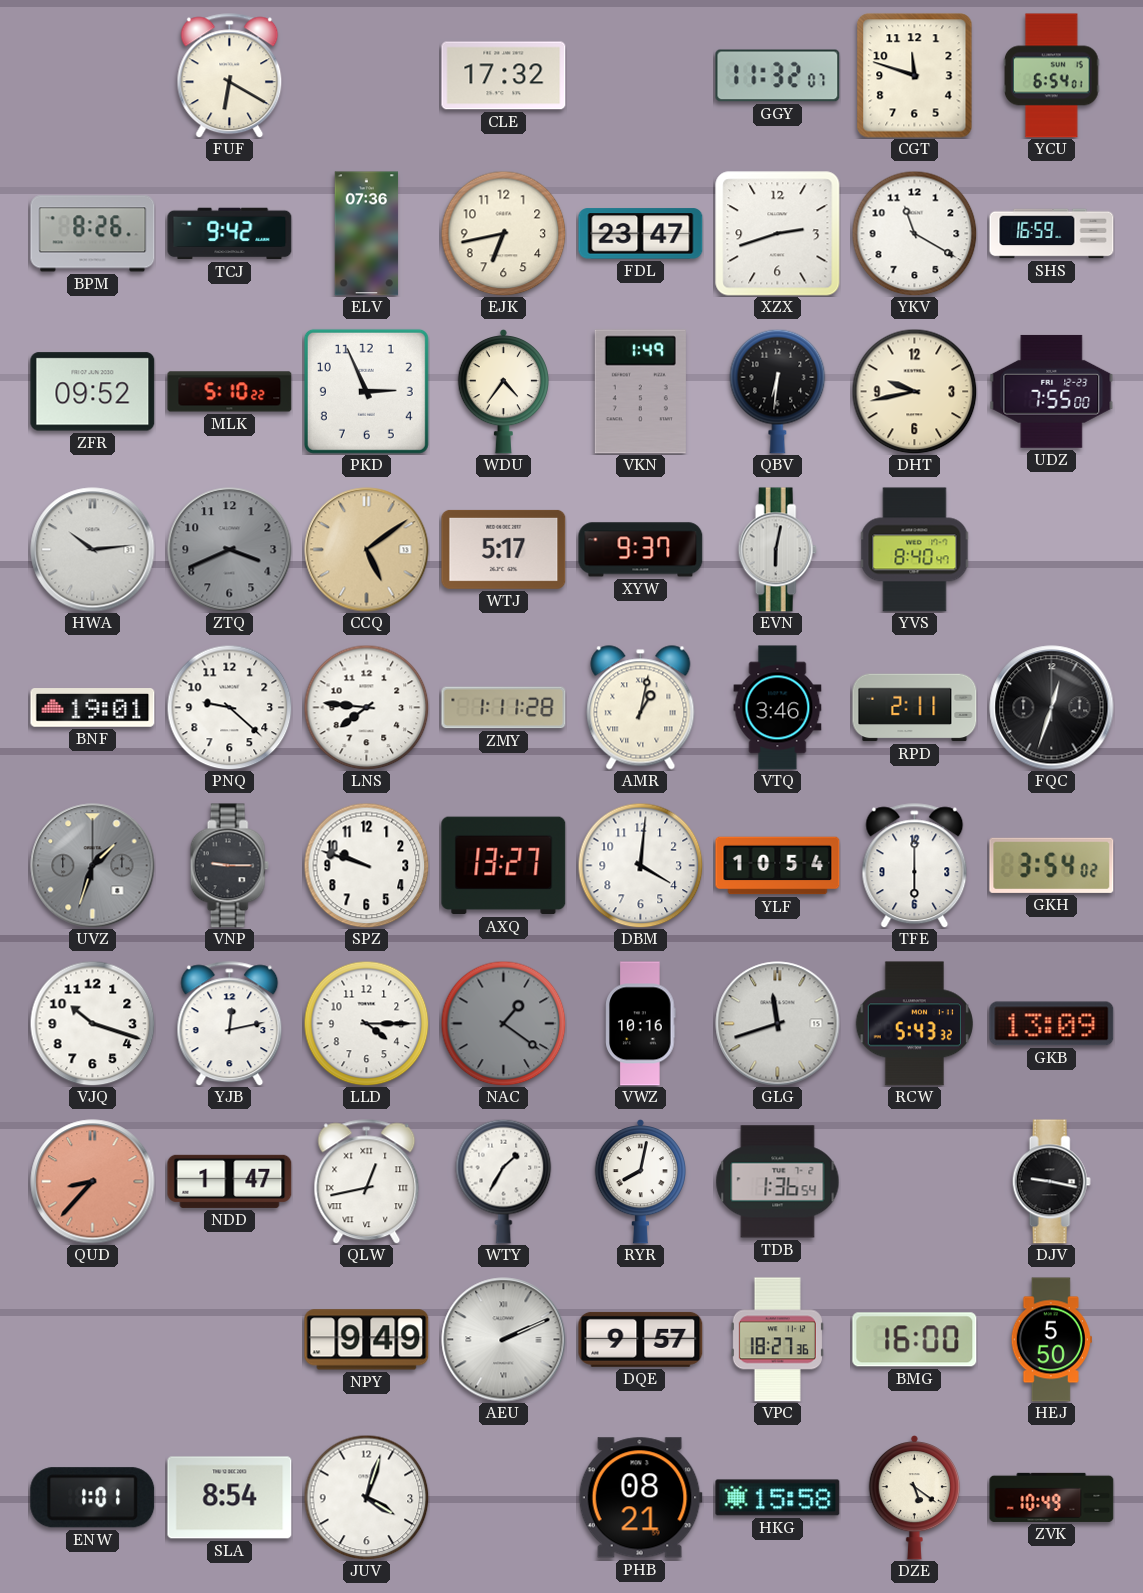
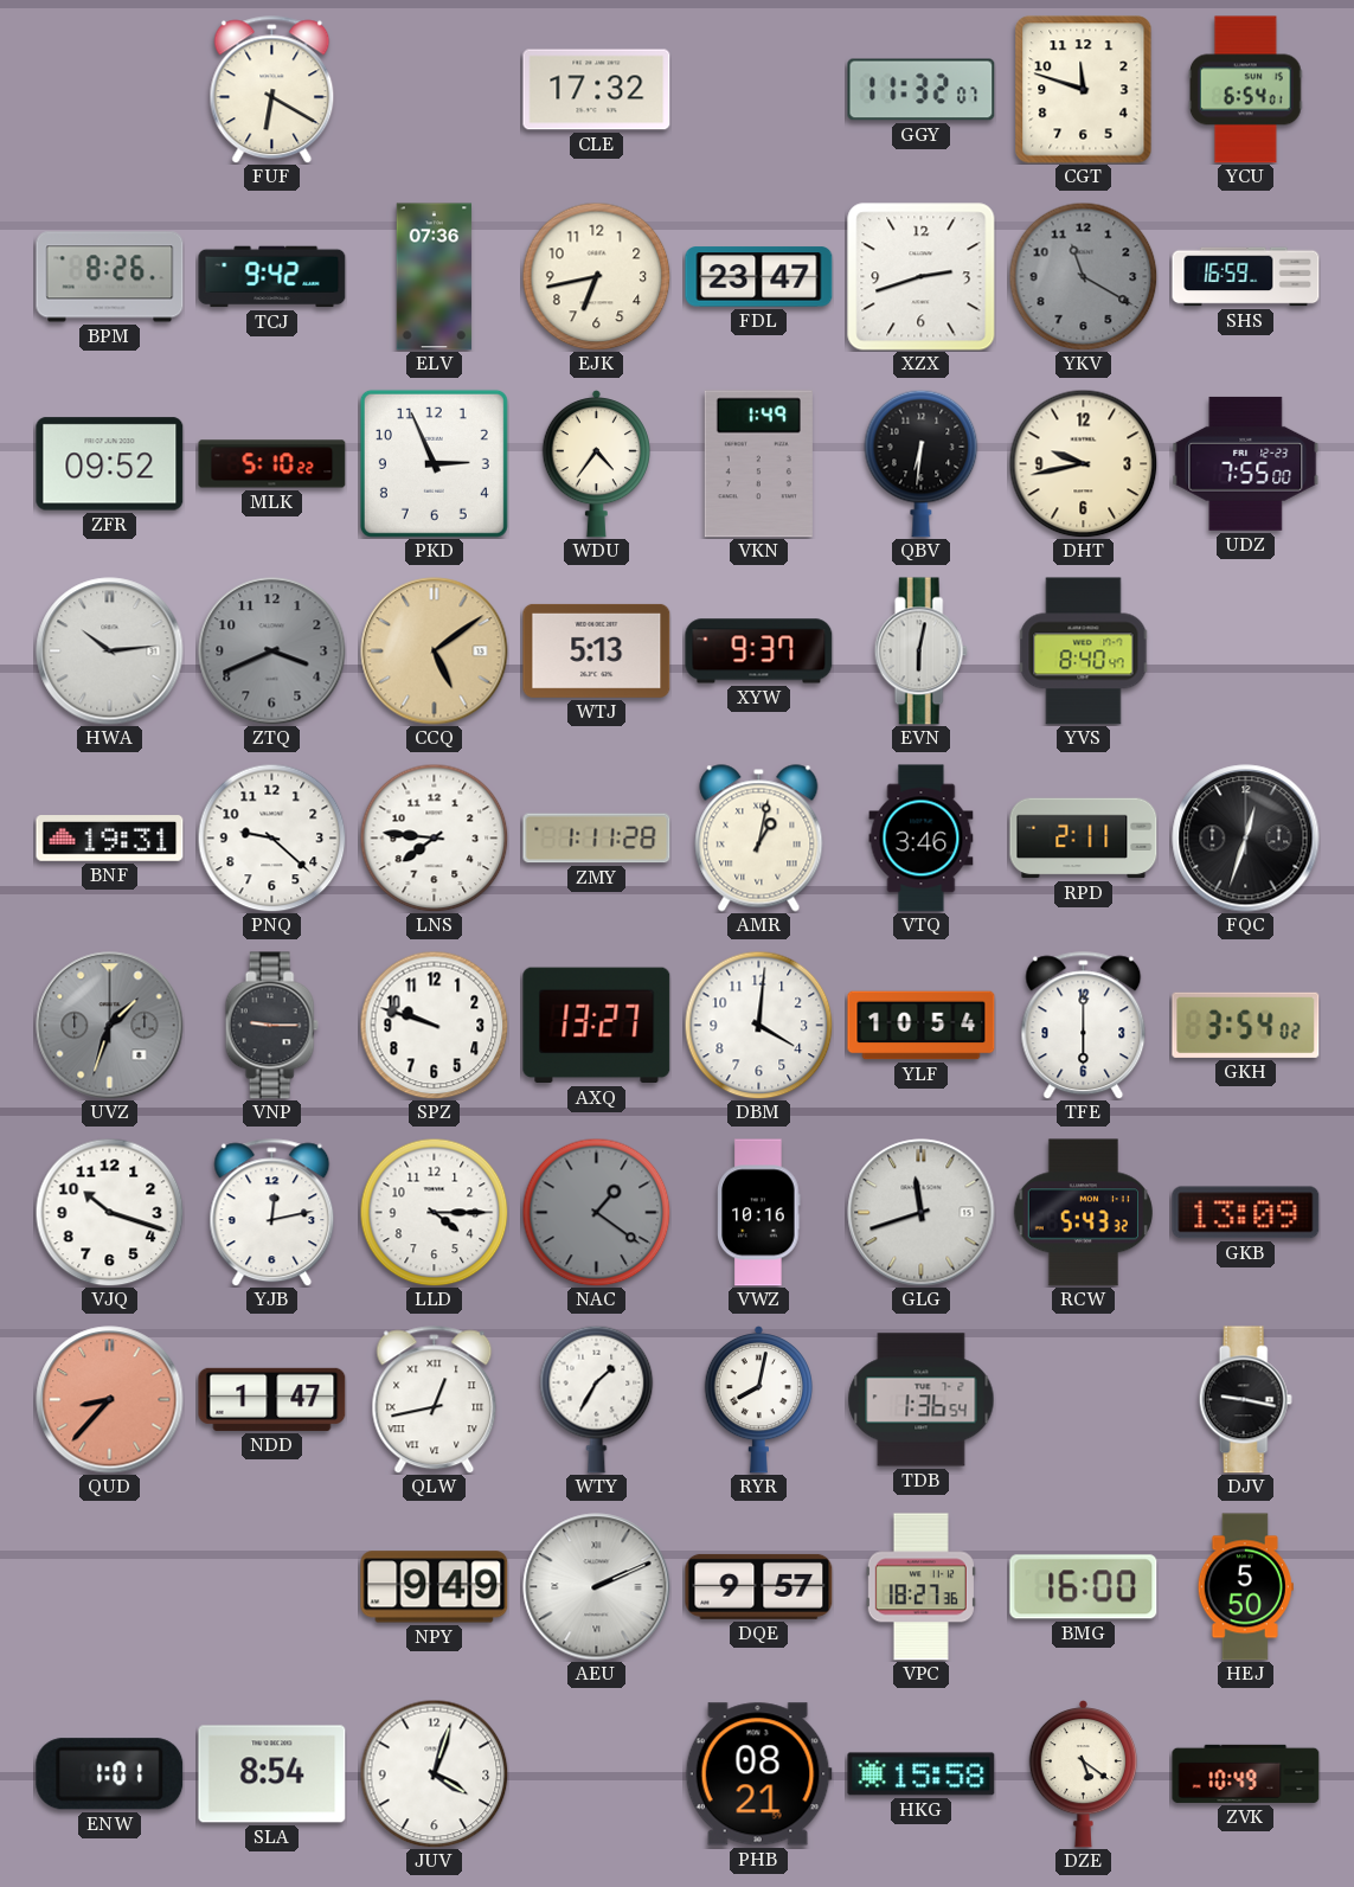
YKV dial: white -> grey
WTJ: 5:17 -> 5:13
BNF: 19:01 -> 19:31
